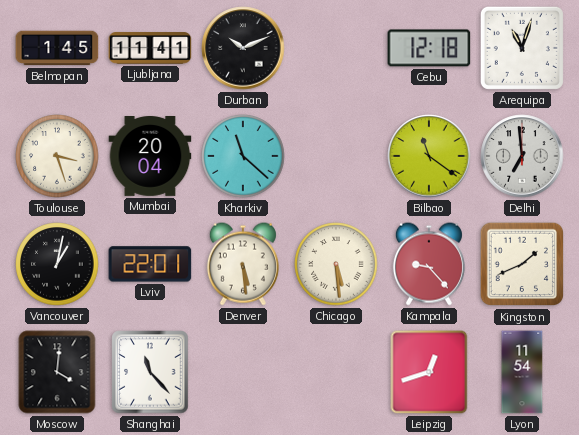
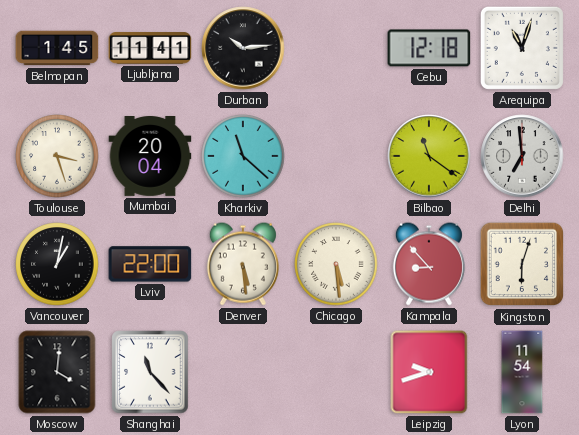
Durban: 10:11 -> 10:14
Lviv: 22:01 -> 22:00
Kampala: 9:23 -> 8:53
Kingston: 1:41 -> 6:03
Leipzig: 12:42 -> 9:42
